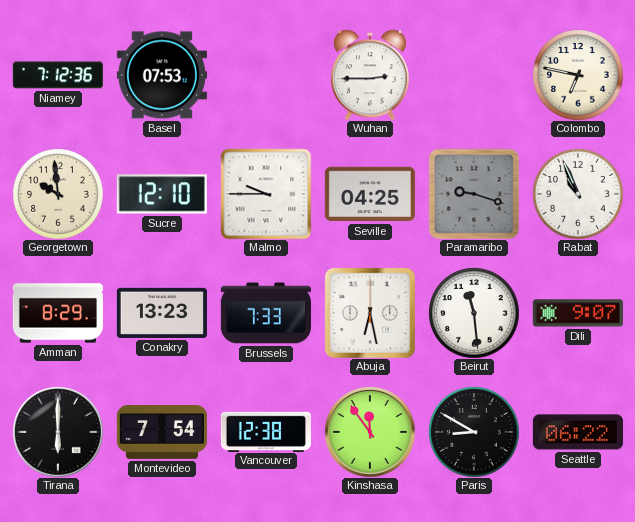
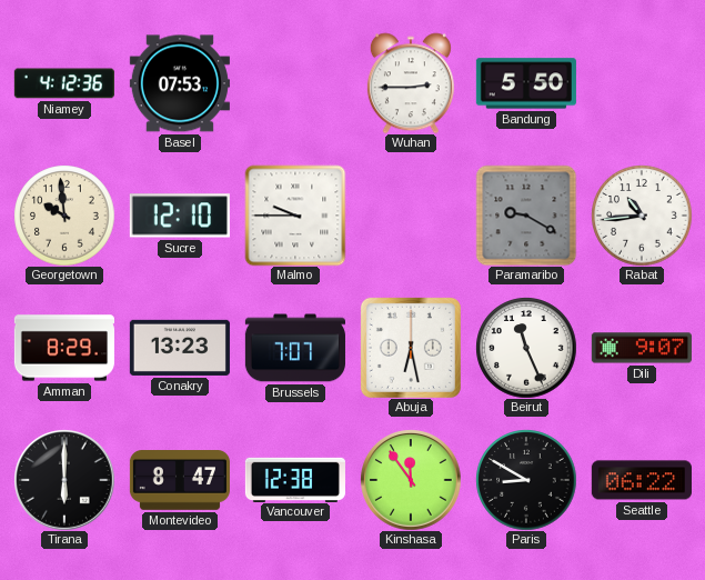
Niamey: 7:12 -> 4:12
Bandung: none -> 5:50
Colombo: 6:47 -> none
Seville: 04:25 -> none
Paramaribo: 9:18 -> 9:20
Rabat: 10:56 -> 10:44
Brussels: 7:33 -> 7:07
Beirut: 11:29 -> 11:26
Montevideo: 7:54 -> 8:47
